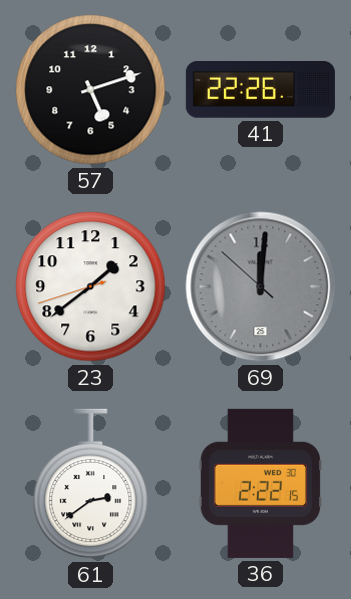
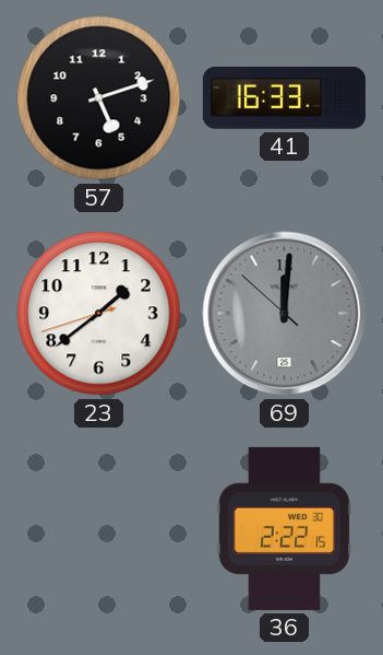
41: 22:26 -> 16:33
61: 2:39 -> none
